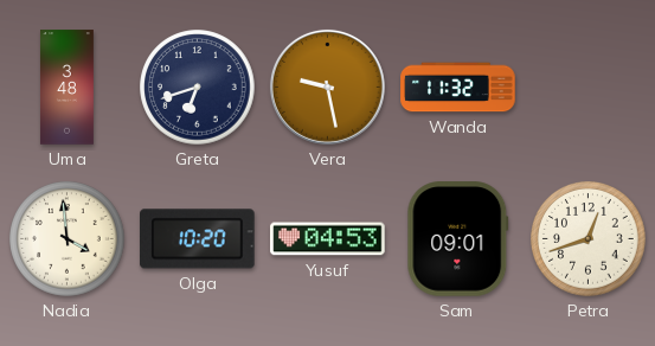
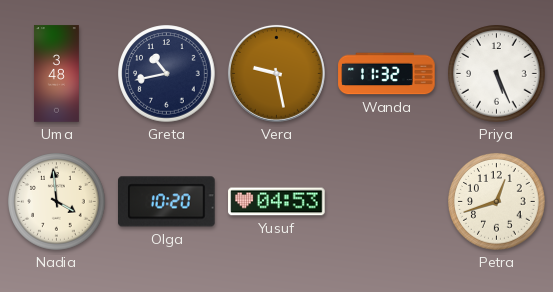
Greta: 6:42 -> 10:43
Priya: none -> 5:26
Sam: 09:01 -> none
